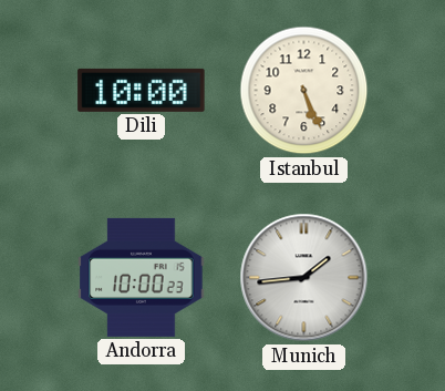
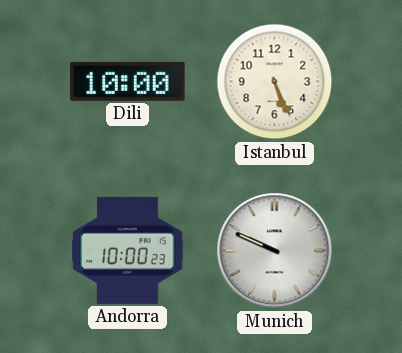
Munich: 1:44 -> 9:49
